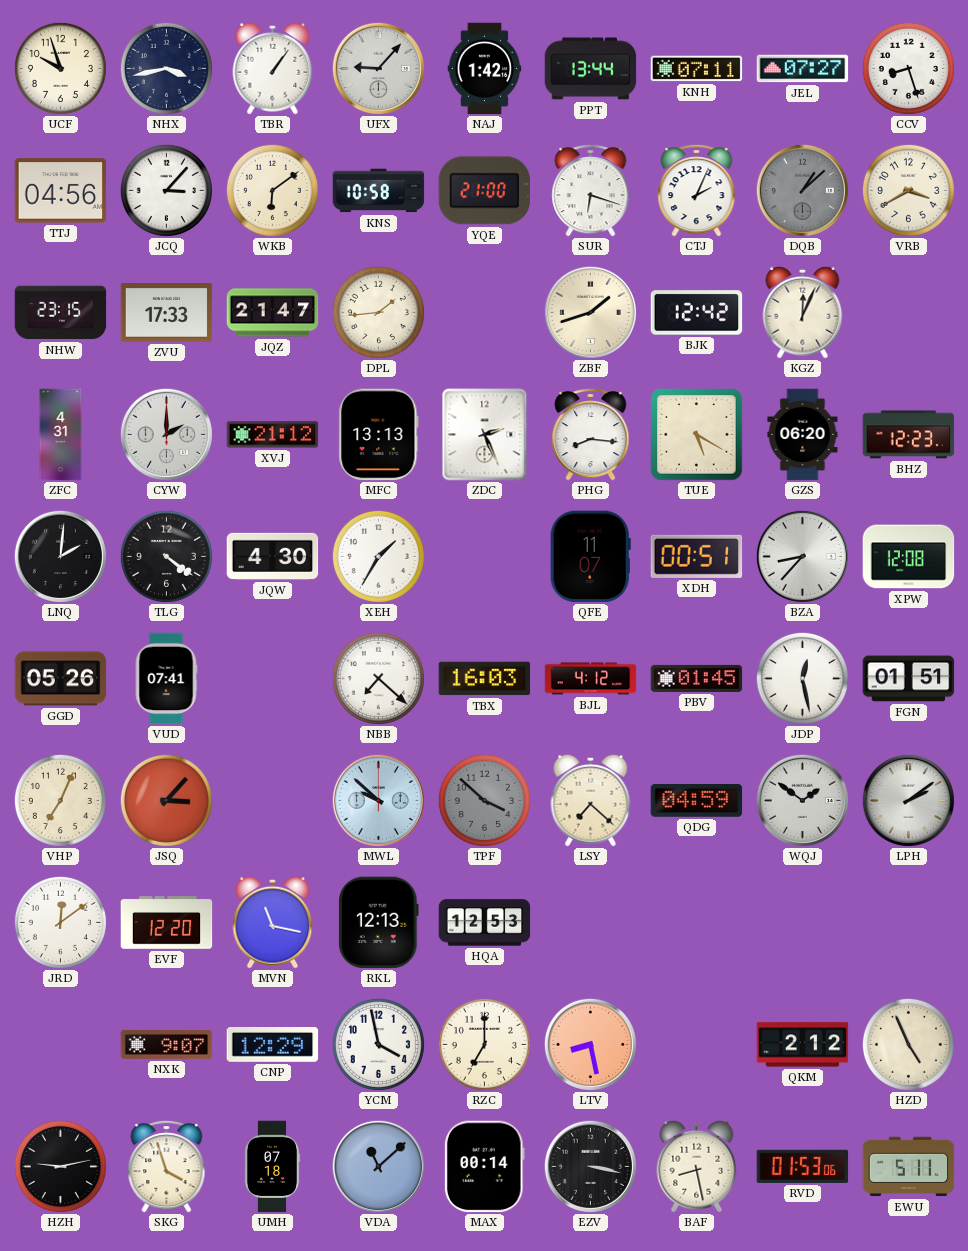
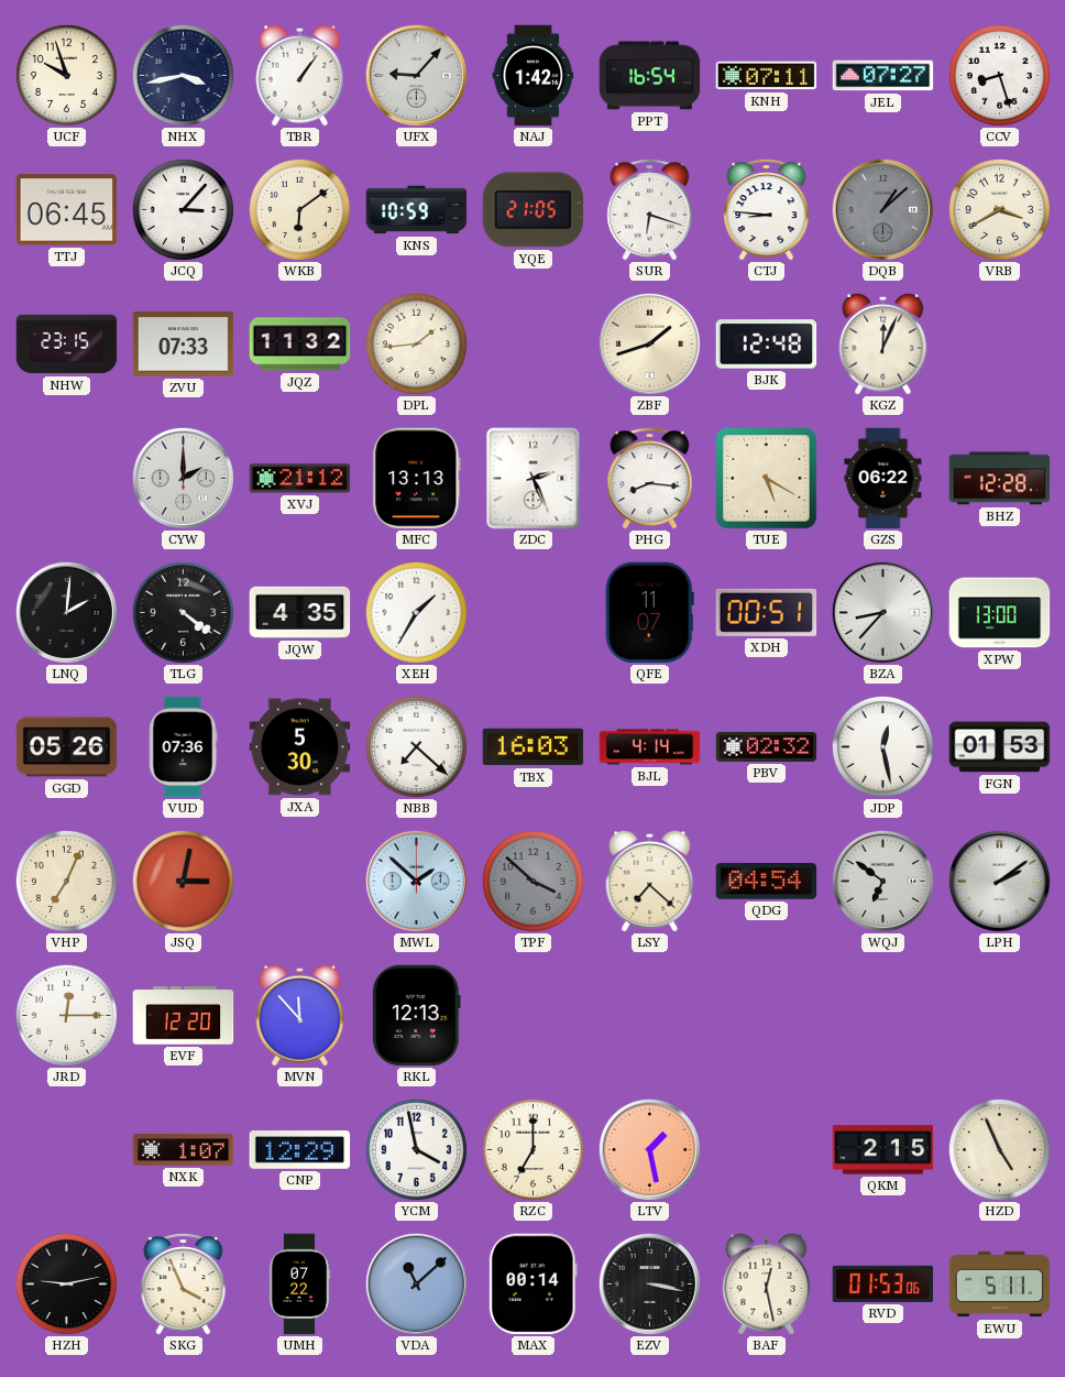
PPT: 13:44 -> 16:54
TTJ: 04:56 -> 06:45
KNS: 10:58 -> 10:59
YQE: 21:00 -> 21:05
CTJ: 2:04 -> 8:46
ZVU: 17:33 -> 07:33
JQZ: 21:47 -> 11:32
BJK: 12:42 -> 12:48
ZFC: 4:31 -> none
GZS: 06:20 -> 06:22
BHZ: 12:23 -> 12:28
JQW: 4:30 -> 4:35
XPW: 12:08 -> 13:00
VUD: 07:41 -> 07:36
JXA: none -> 5:30
BJL: 4:12 -> 4:14
PBV: 01:45 -> 02:32
FGN: 01:51 -> 01:53
JSQ: 3:07 -> 3:02
MWL: 9:52 -> 1:52
QDG: 04:59 -> 04:54
WQJ: 1:51 -> 6:51
JRD: 12:09 -> 12:15
MVN: 11:17 -> 11:53
HQA: 12:53 -> none
NXK: 9:07 -> 1:07
LTV: 8:28 -> 1:28
QKM: 2:12 -> 2:15
SKG: 3:57 -> 3:56
UMH: 07:18 -> 07:22
BAF: 8:28 -> 12:28
